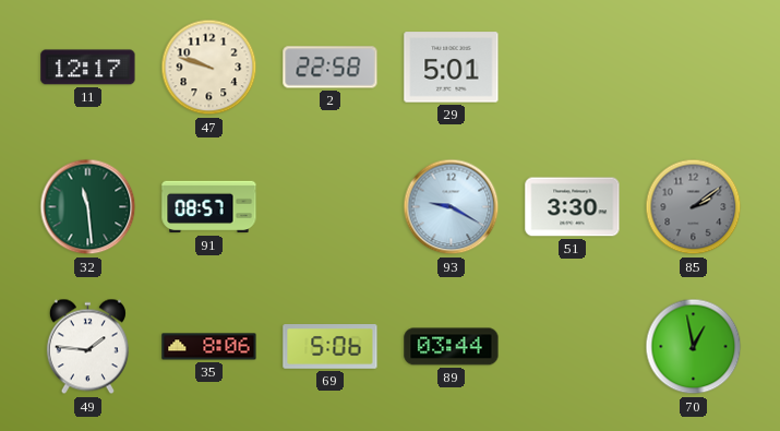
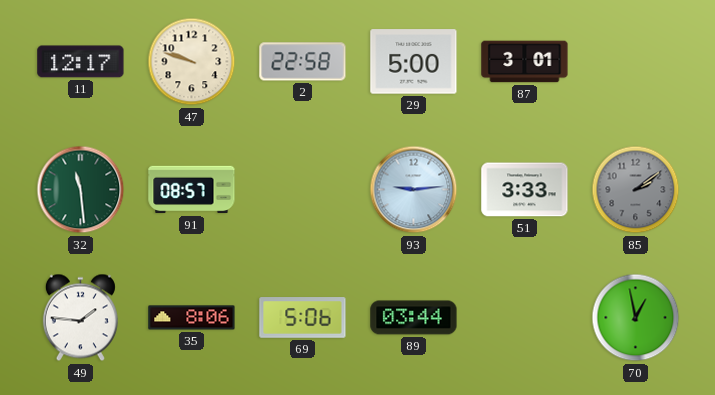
29: 5:01 -> 5:00
87: none -> 3:01
93: 9:20 -> 9:14
51: 3:30 -> 3:33
